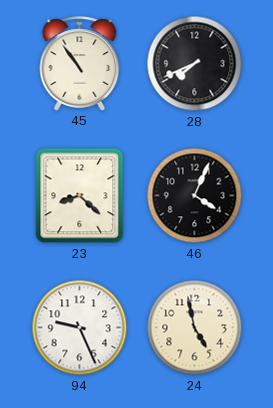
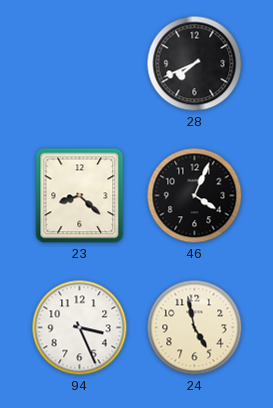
45: 10:54 -> none
94: 9:26 -> 3:26
